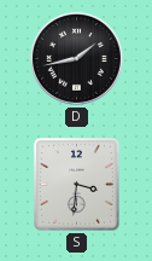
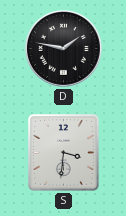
D: 1:43 -> 1:47
